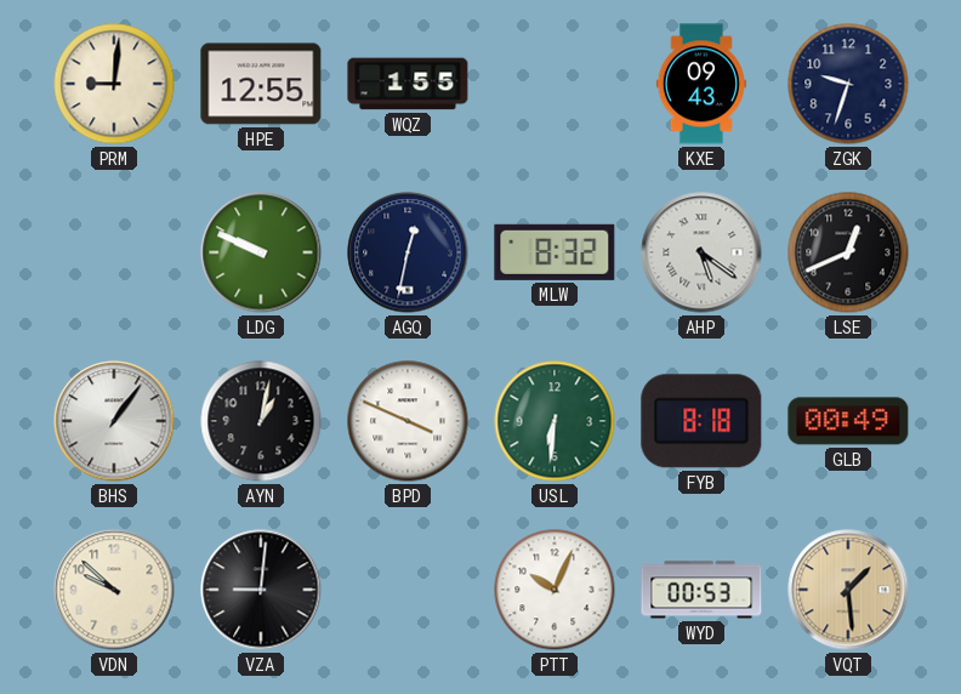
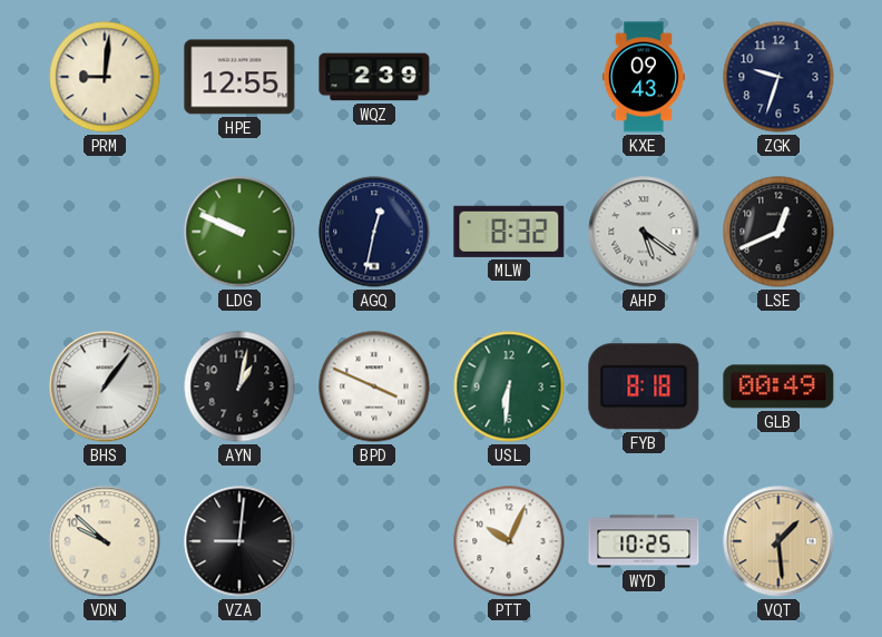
WQZ: 1:55 -> 2:39
WYD: 00:53 -> 10:25
